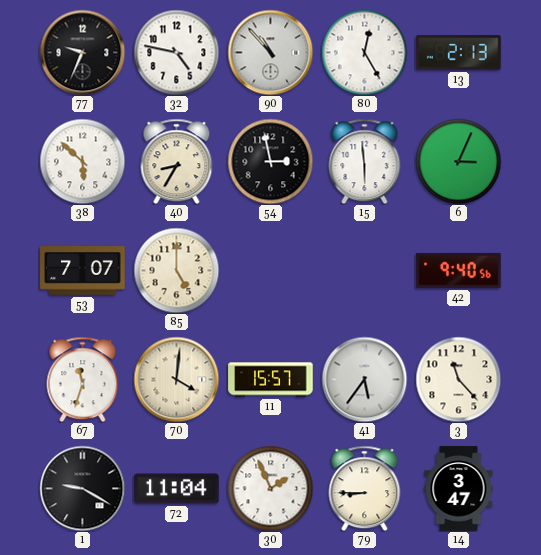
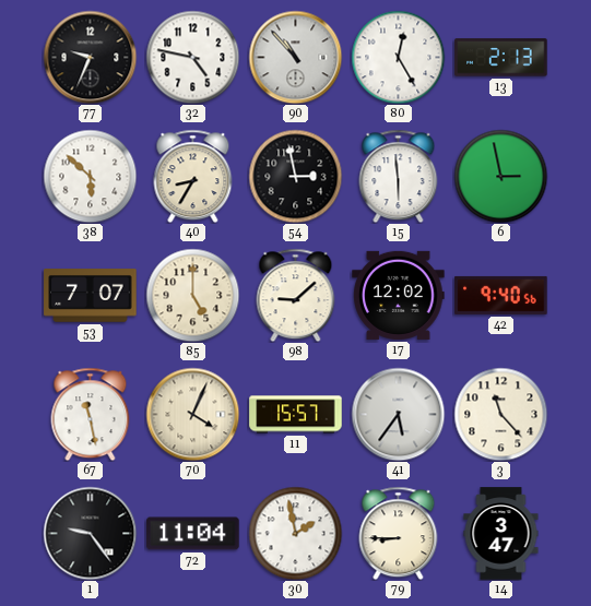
6: 3:04 -> 2:58
98: none -> 9:08
17: none -> 12:02
67: 11:33 -> 11:28
70: 4:01 -> 4:04
1: 9:20 -> 9:24
30: 1:56 -> 1:58
